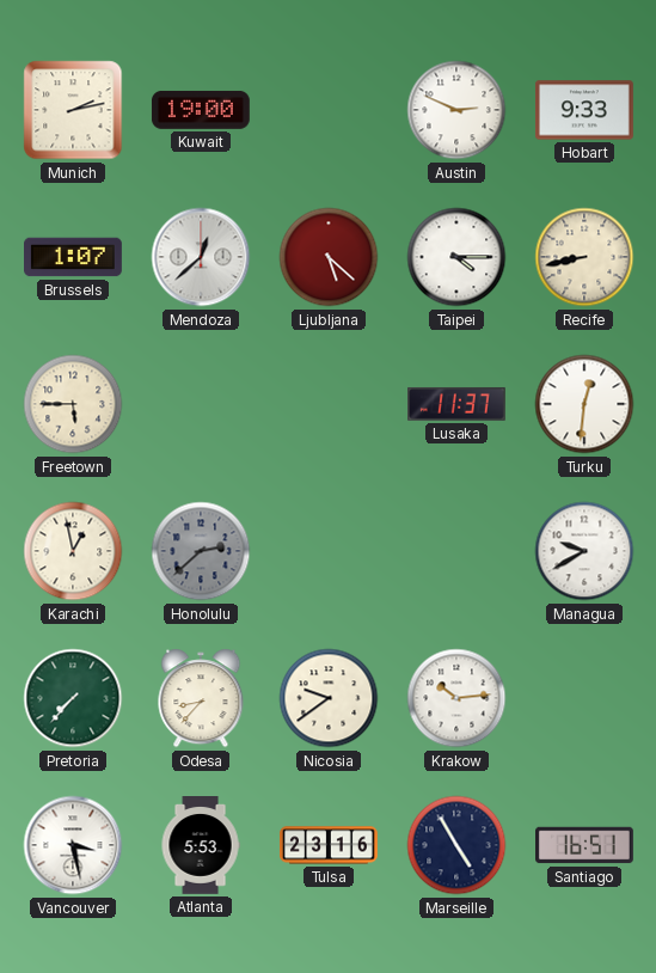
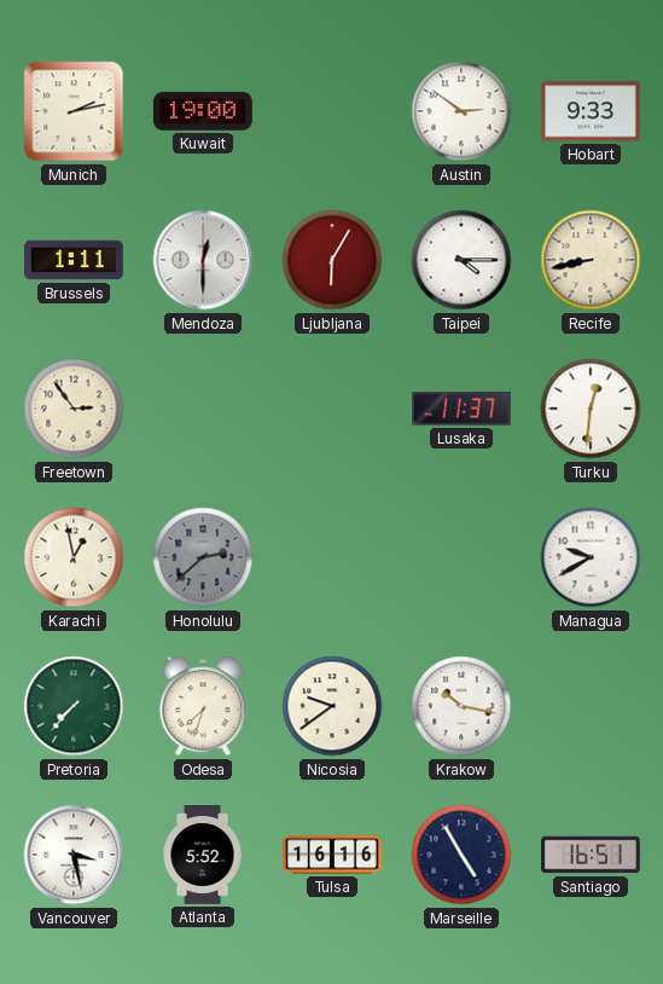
Austin: 2:49 -> 2:51
Brussels: 1:07 -> 1:11
Mendoza: 12:38 -> 12:30
Ljubljana: 5:22 -> 6:05
Freetown: 5:45 -> 2:54
Odesa: 8:37 -> 7:33
Krakow: 10:14 -> 10:17
Atlanta: 5:53 -> 5:52
Tulsa: 23:16 -> 16:16
